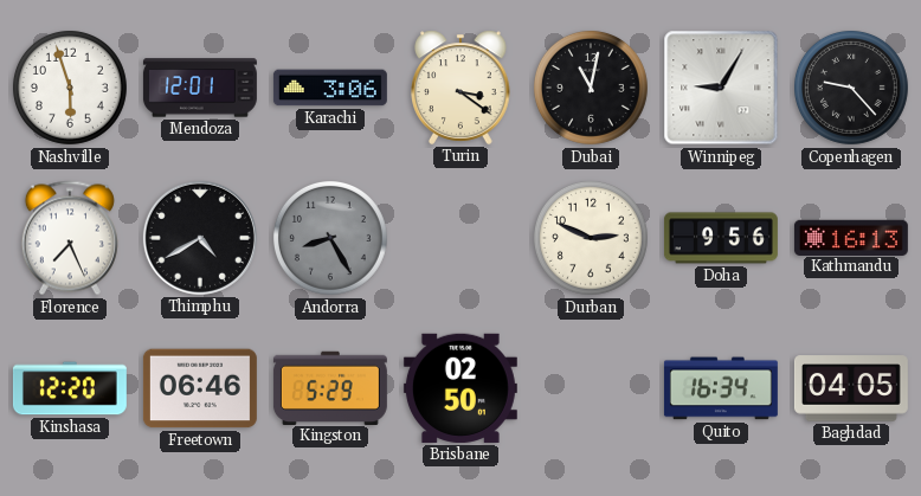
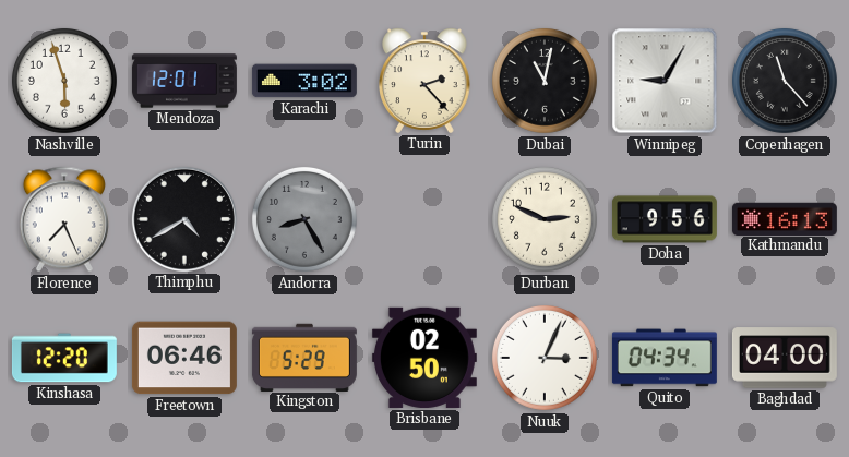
Karachi: 3:06 -> 3:02
Turin: 3:21 -> 2:23
Copenhagen: 9:23 -> 11:23
Nuuk: none -> 3:04
Quito: 16:34 -> 04:34
Baghdad: 04:05 -> 04:00
